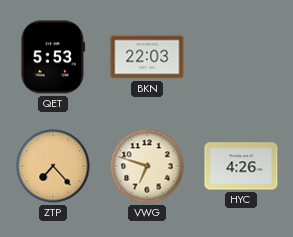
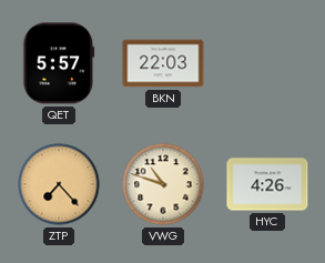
QET: 5:53 -> 5:57
VWG: 6:48 -> 10:48
